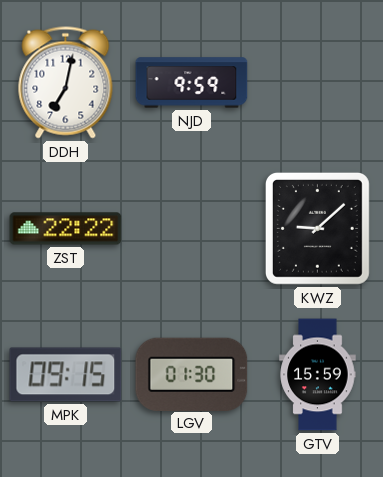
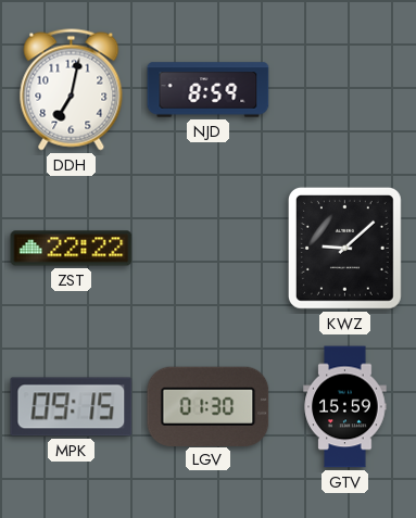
NJD: 9:59 -> 8:59
